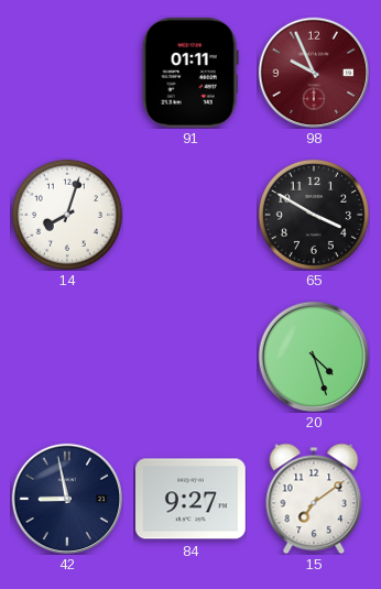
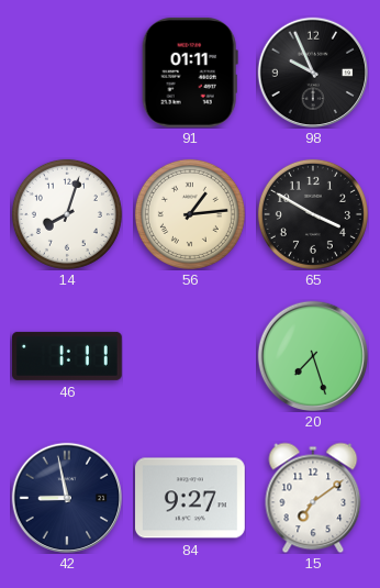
98 dial: burgundy -> black
56: none -> 1:14
46: none -> 1:11
20: 4:27 -> 7:27
